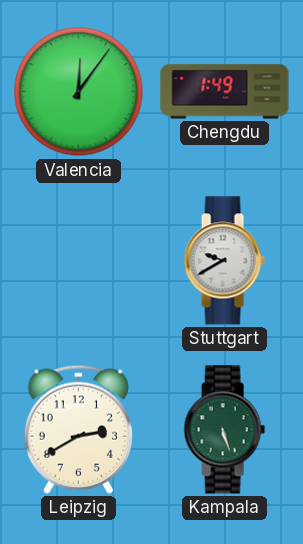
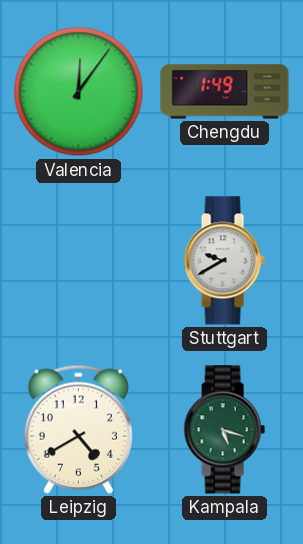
Leipzig: 2:40 -> 4:40
Kampala: 5:27 -> 5:18
